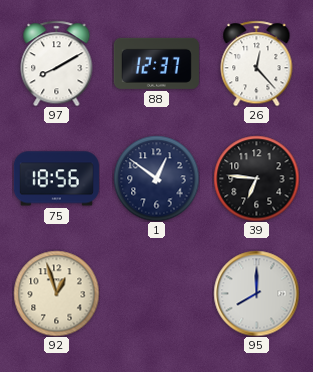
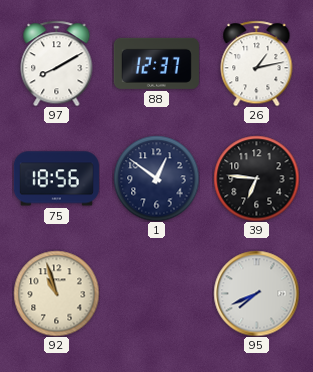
26: 12:23 -> 1:13
92: 12:57 -> 10:57
95: 8:00 -> 7:41
